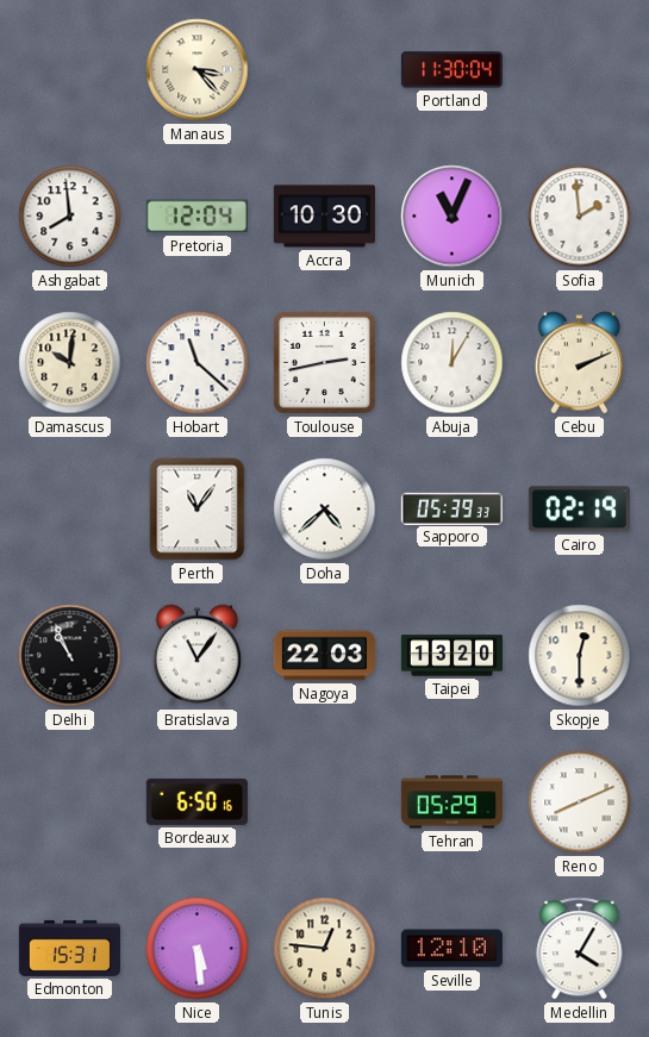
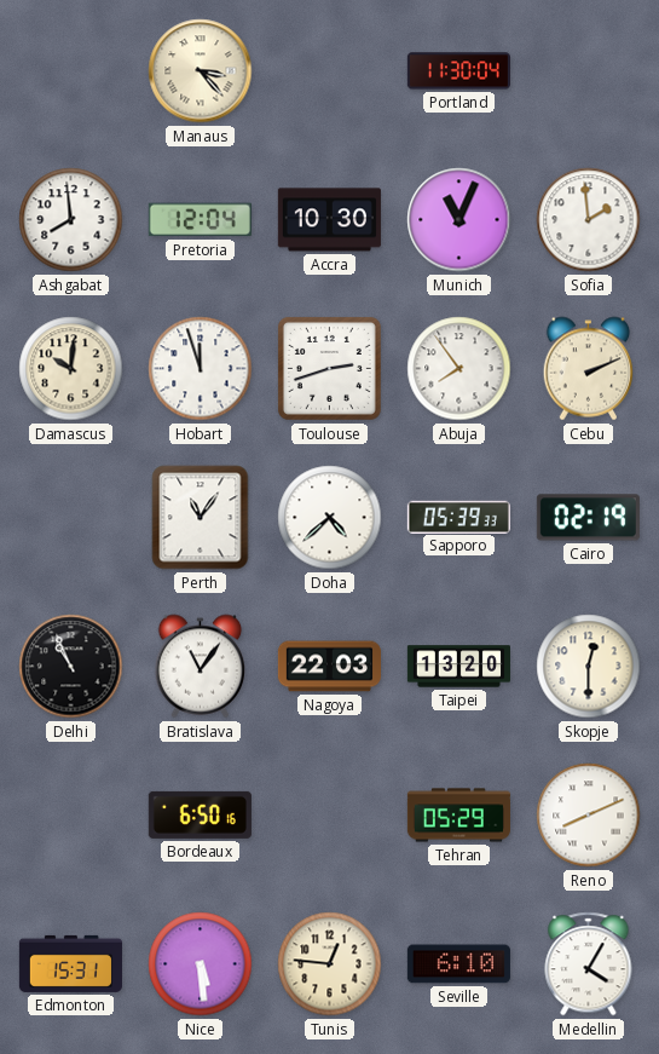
Hobart: 11:22 -> 11:57
Toulouse: 2:43 -> 2:42
Abuja: 12:05 -> 7:54
Seville: 12:10 -> 6:10
